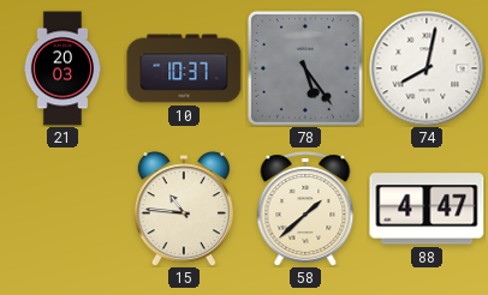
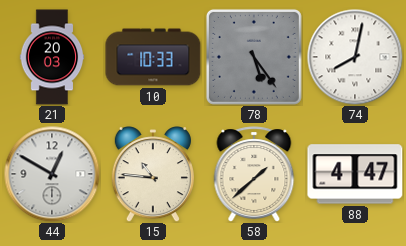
10: 10:37 -> 10:33
44: none -> 12:50
